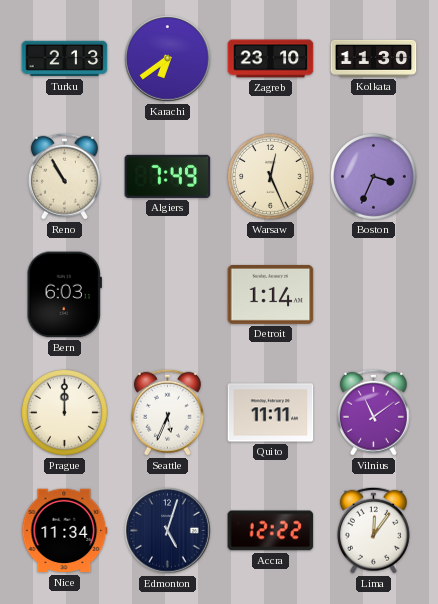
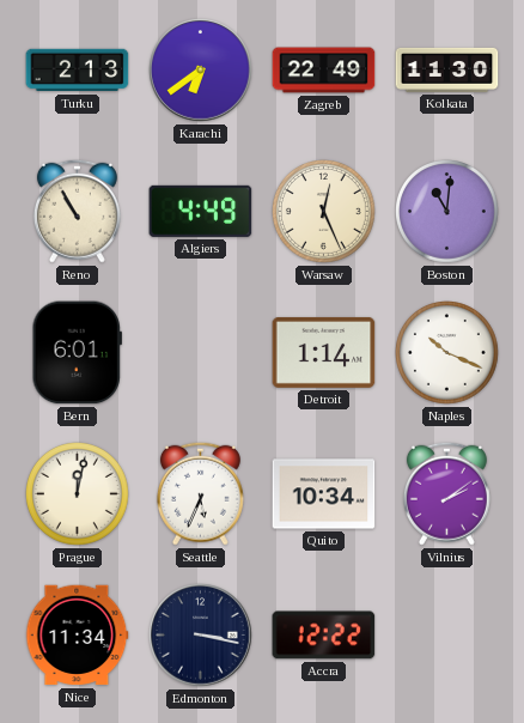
Zagreb: 23:10 -> 22:49
Algiers: 7:49 -> 4:49
Boston: 3:34 -> 11:01
Bern: 6:03 -> 6:01
Naples: none -> 10:19
Prague: 12:00 -> 12:02
Quito: 11:11 -> 10:34
Vilnius: 11:09 -> 2:09
Edmonton: 5:03 -> 3:17
Lima: 12:06 -> none
